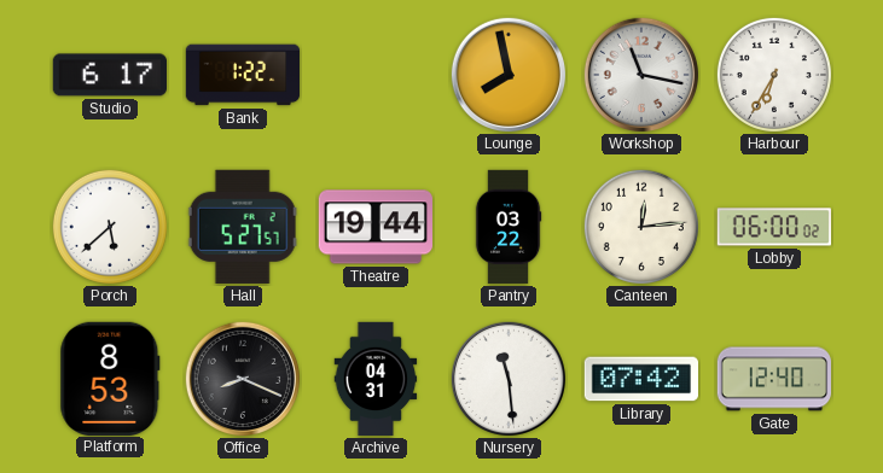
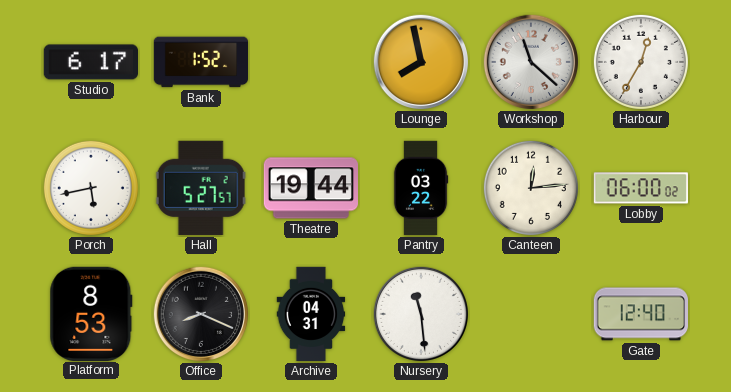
Bank: 1:22 -> 1:52
Workshop: 11:17 -> 11:22
Harbour: 6:35 -> 12:35
Porch: 5:38 -> 5:43
Library: 07:42 -> none
